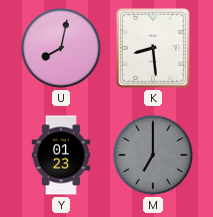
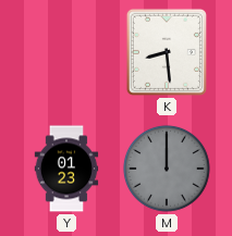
U: 8:02 -> none
M: 7:00 -> 12:00
